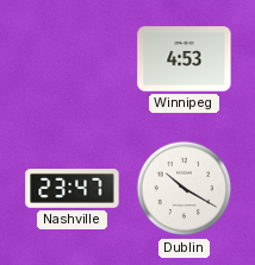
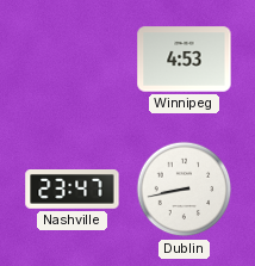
Dublin: 10:20 -> 8:43
